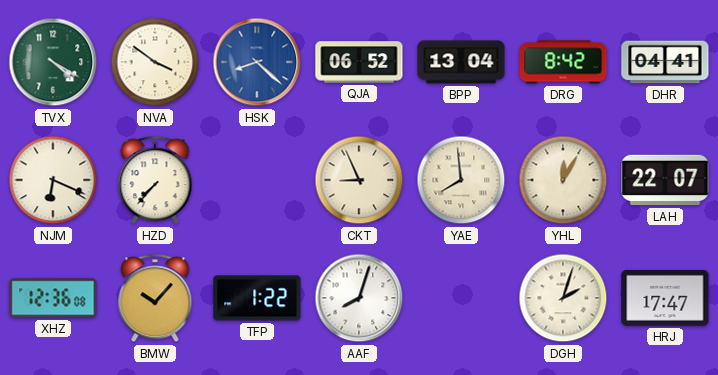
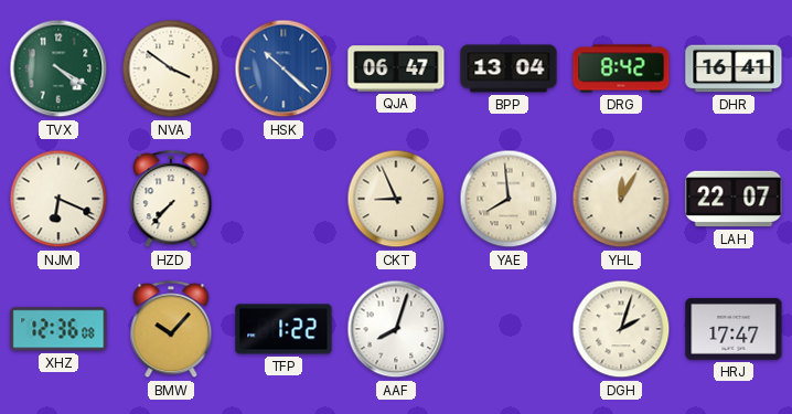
HSK: 8:22 -> 10:22
QJA: 06:52 -> 06:47
DHR: 04:41 -> 16:41
